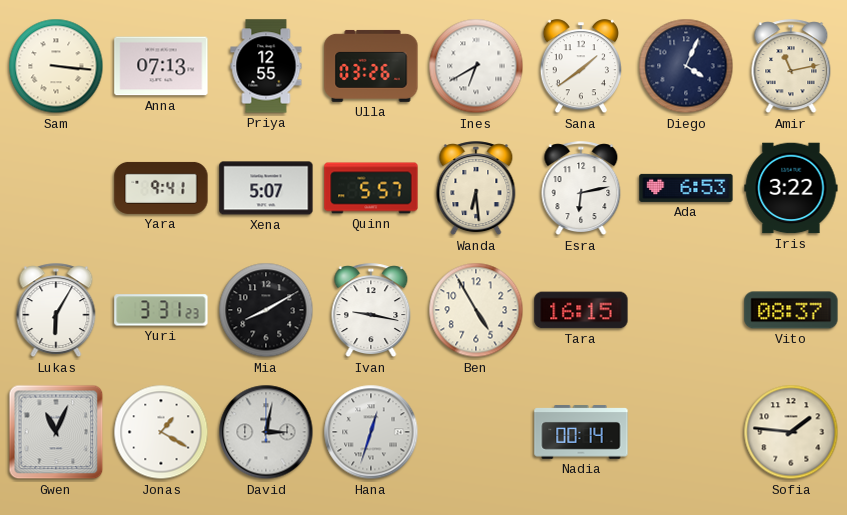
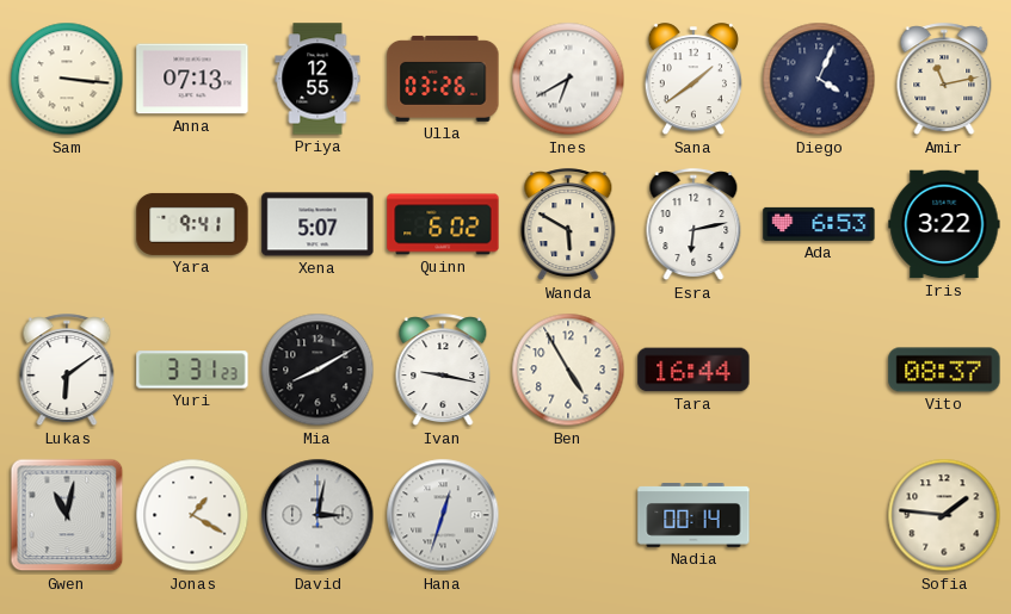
Quinn: 5:57 -> 6:02
Wanda: 6:29 -> 5:50
Lukas: 6:05 -> 6:09
Tara: 16:15 -> 16:44
Gwen: 11:04 -> 11:02
